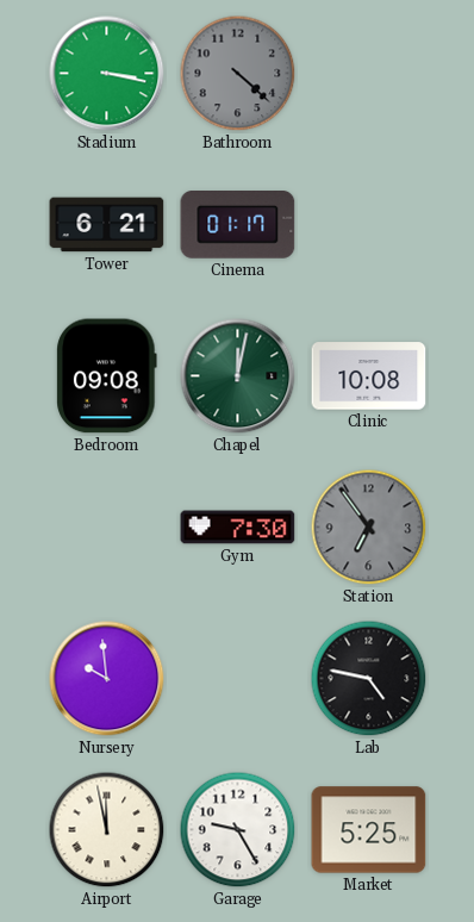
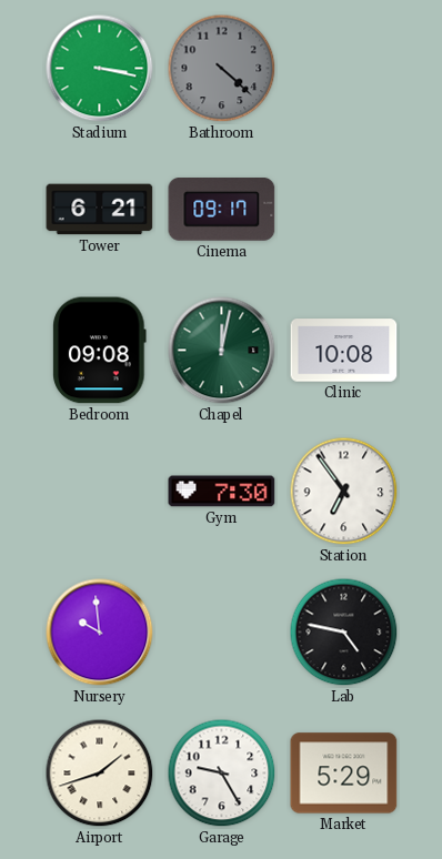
Cinema: 01:17 -> 09:17
Station dial: grey -> white
Airport: 11:58 -> 1:42
Market: 5:25 -> 5:29
